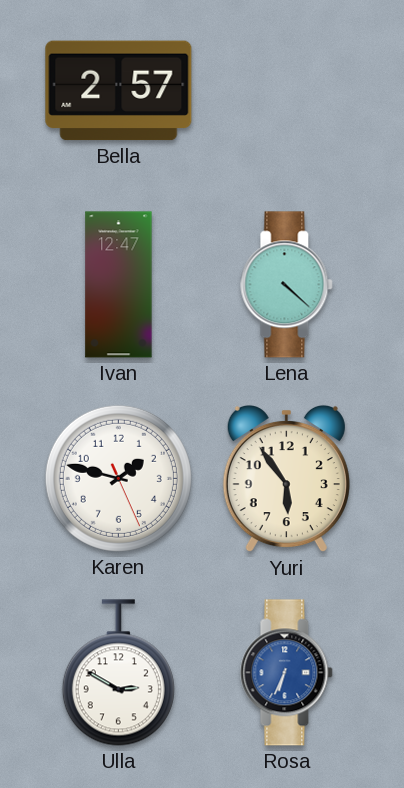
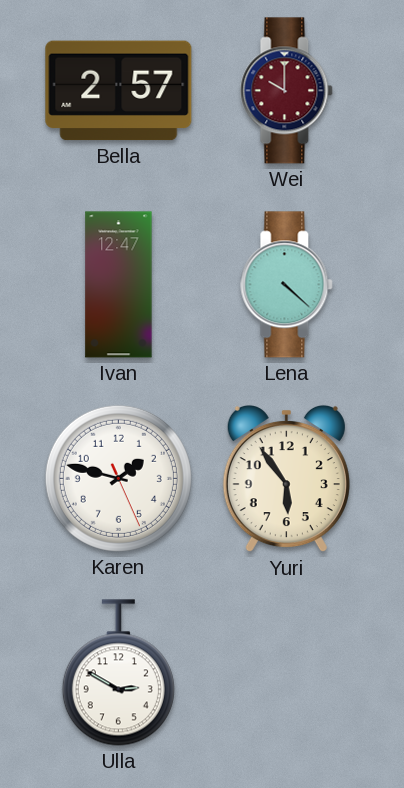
Wei: none -> 10:00
Rosa: 6:34 -> none
